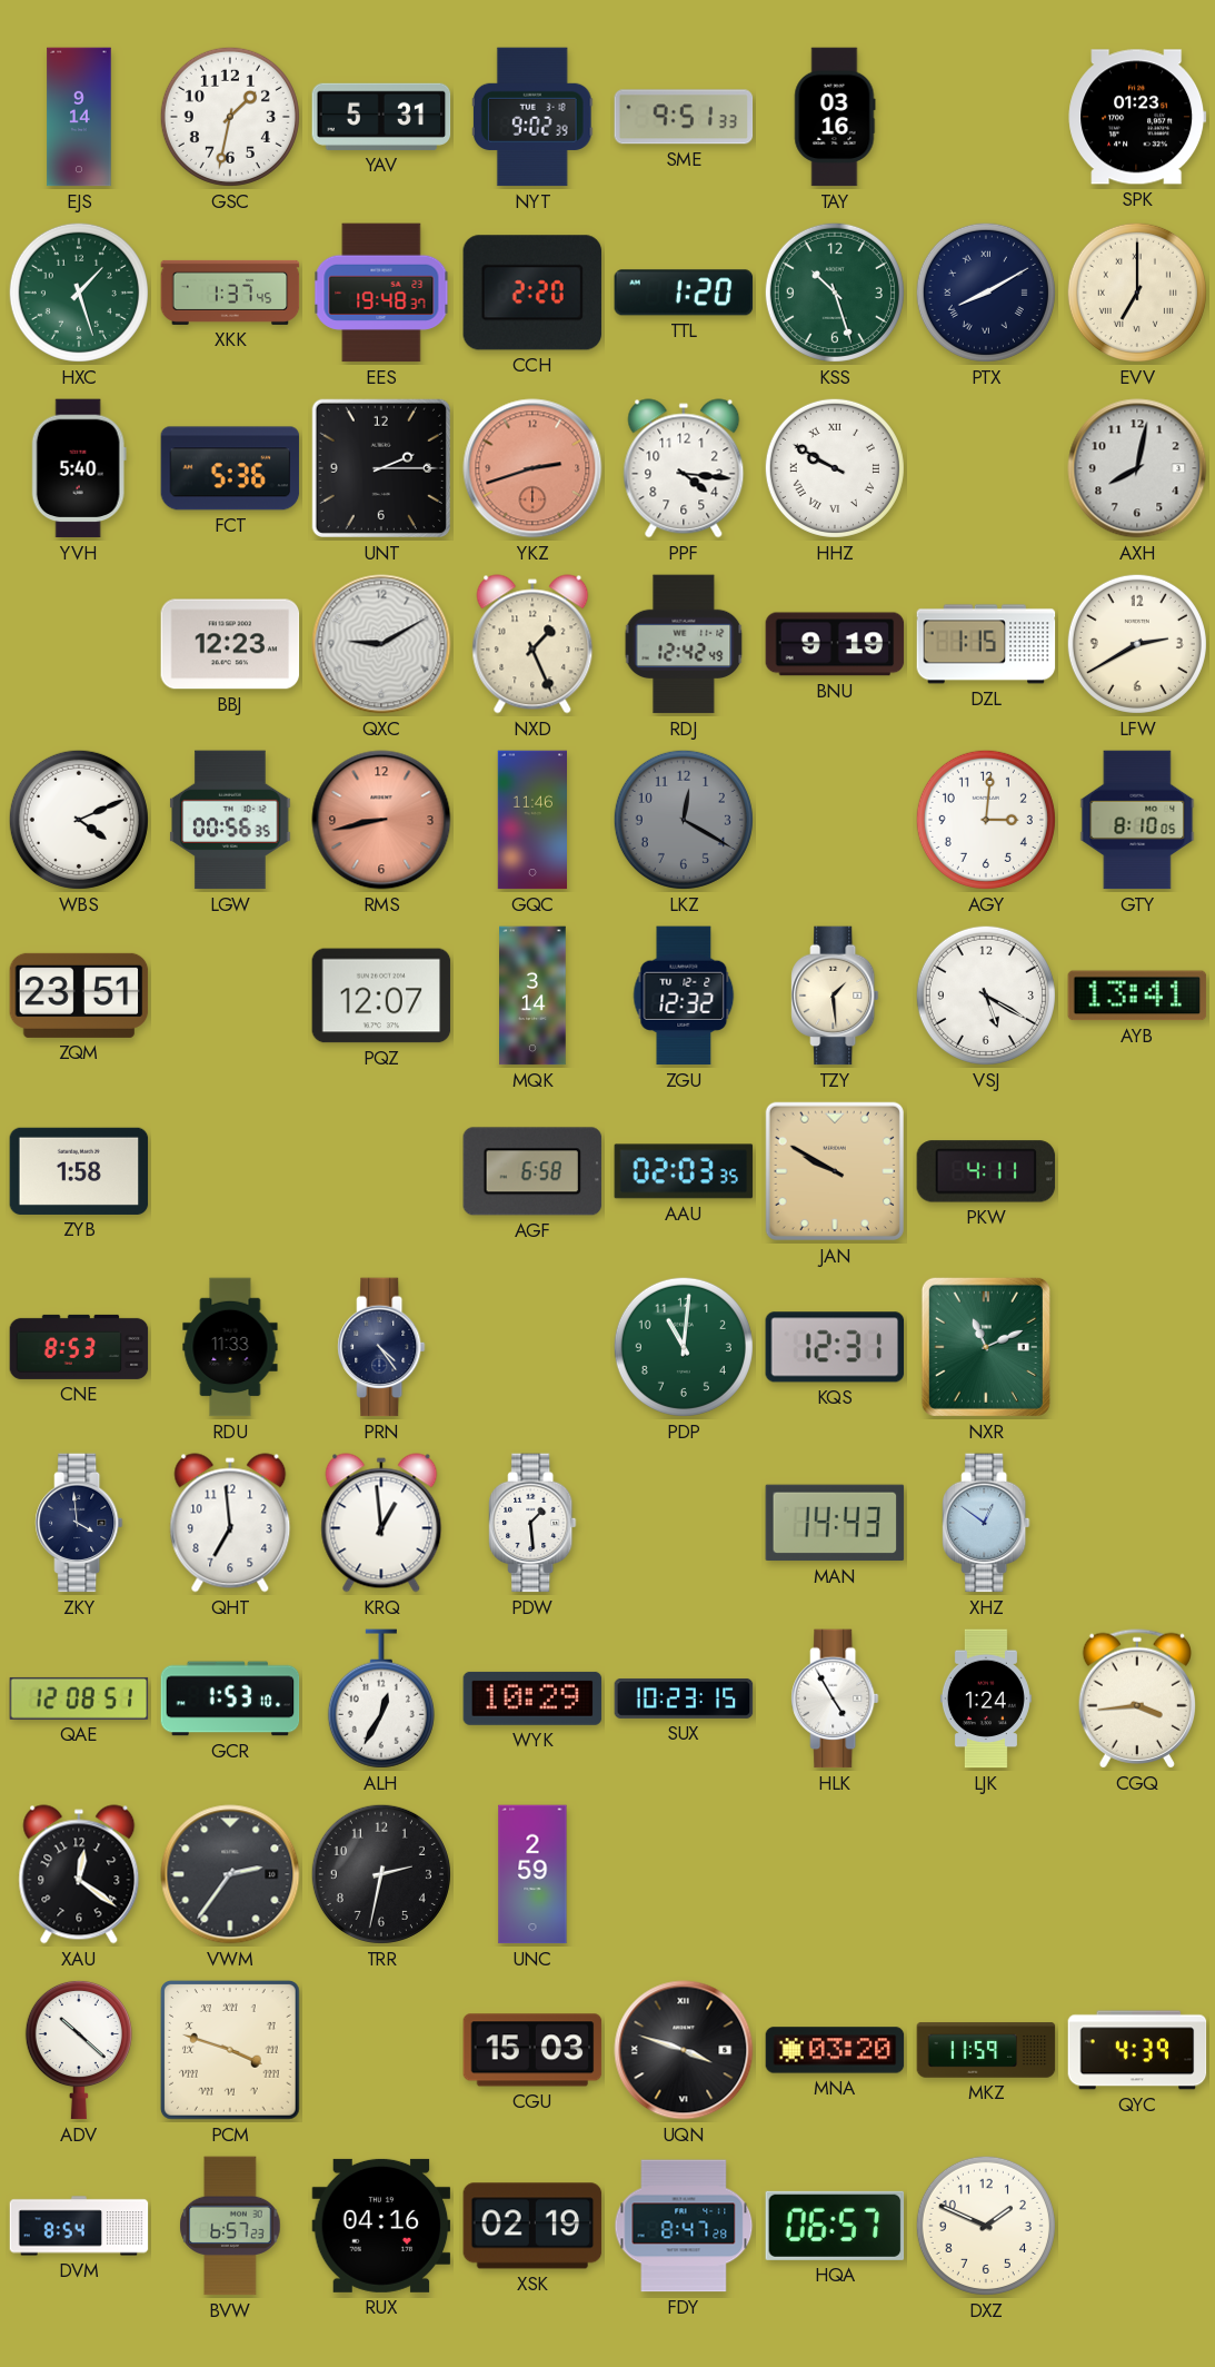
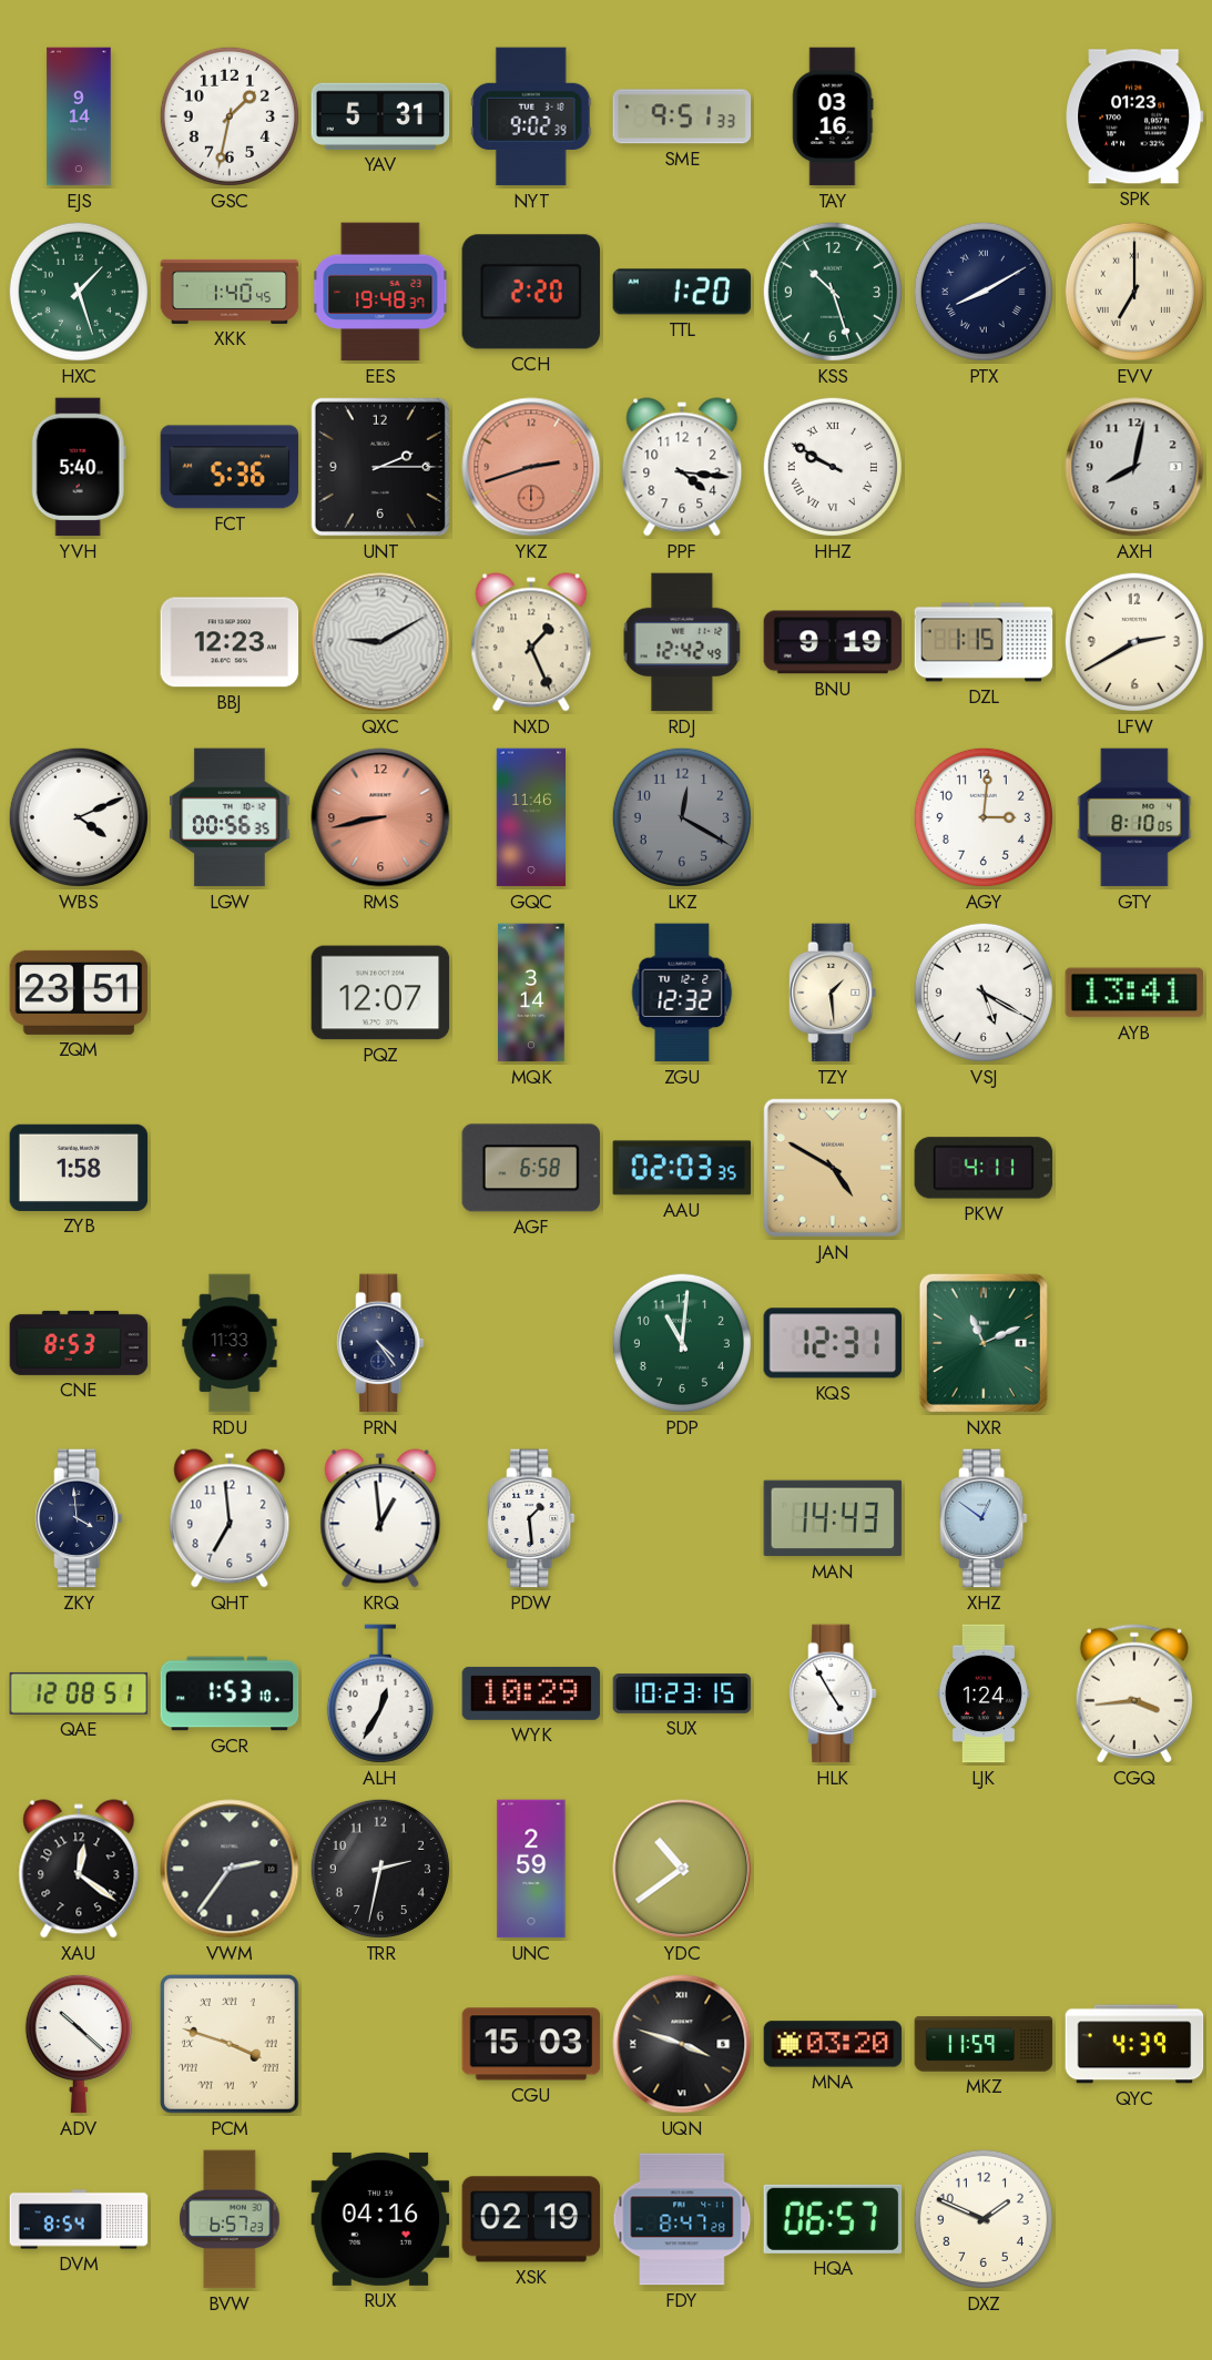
XKK: 1:37 -> 1:40
JAN: 9:50 -> 4:50
YDC: none -> 10:39
